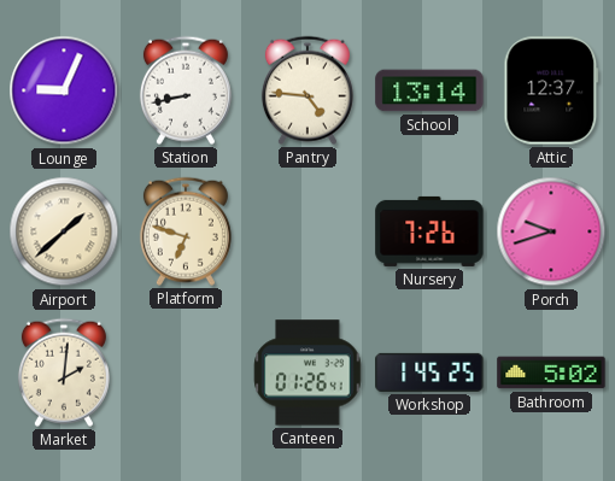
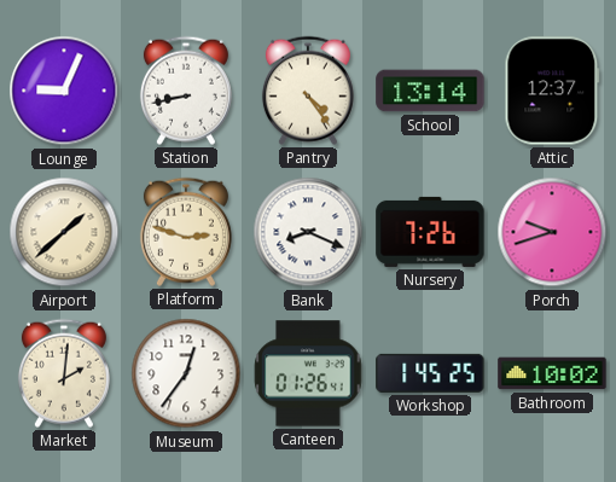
Pantry: 4:46 -> 4:24
Platform: 6:48 -> 2:48
Bank: none -> 8:19
Museum: none -> 12:36
Bathroom: 5:02 -> 10:02
